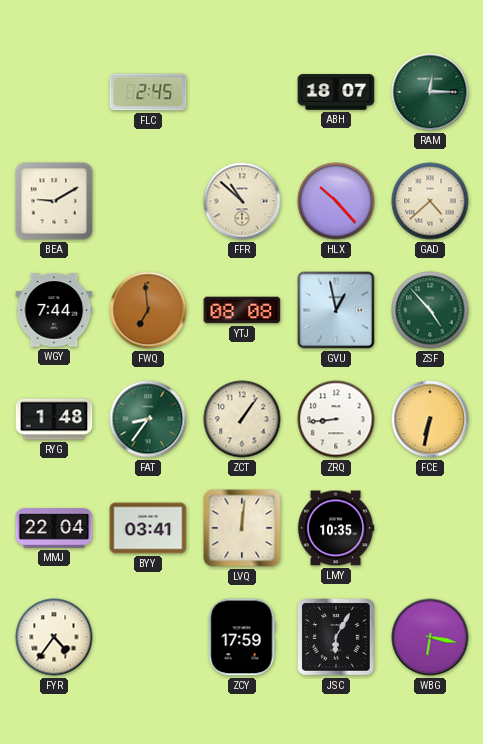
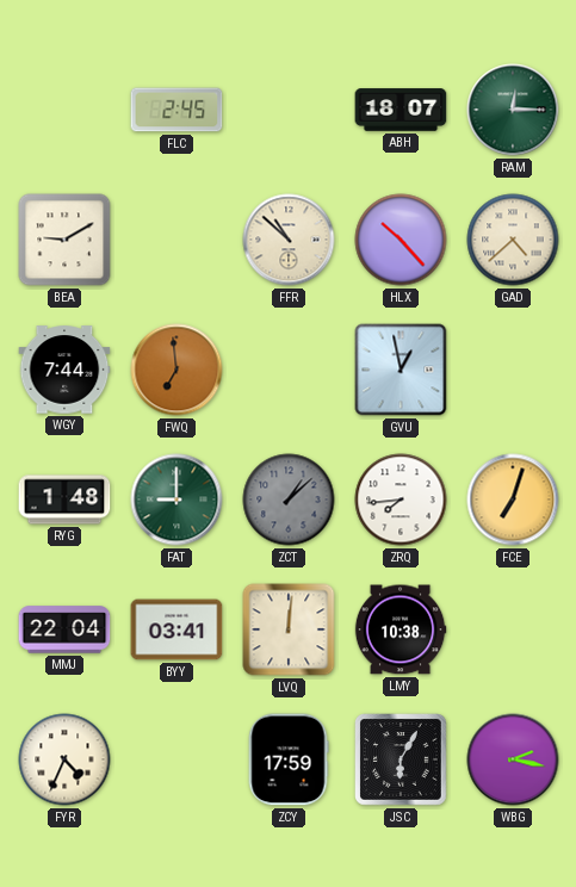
YTJ: 08:08 -> none
ZSF: 4:53 -> none
FAT: 8:36 -> 9:00
ZCT: 1:06 -> 1:08
ZCT dial: cream -> grey
ZRQ: 8:44 -> 7:44
FCE: 6:32 -> 7:03
LMY: 10:35 -> 10:38
FYR: 4:36 -> 4:34
WBG: 6:17 -> 2:17
